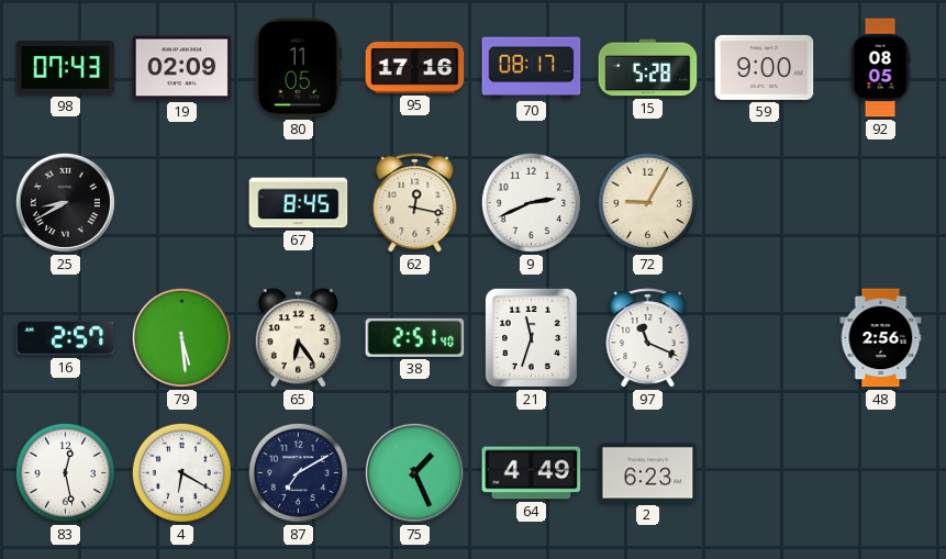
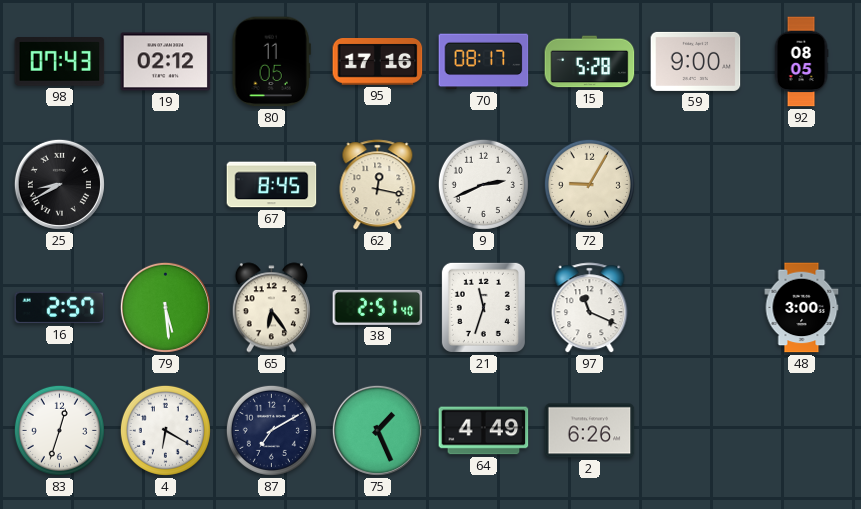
19: 02:09 -> 02:12
48: 2:56 -> 3:00
83: 12:28 -> 12:33
2: 6:23 -> 6:26
